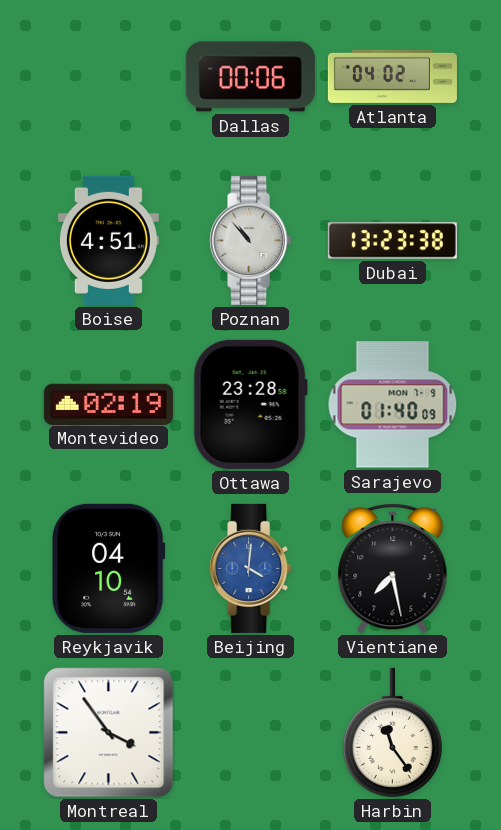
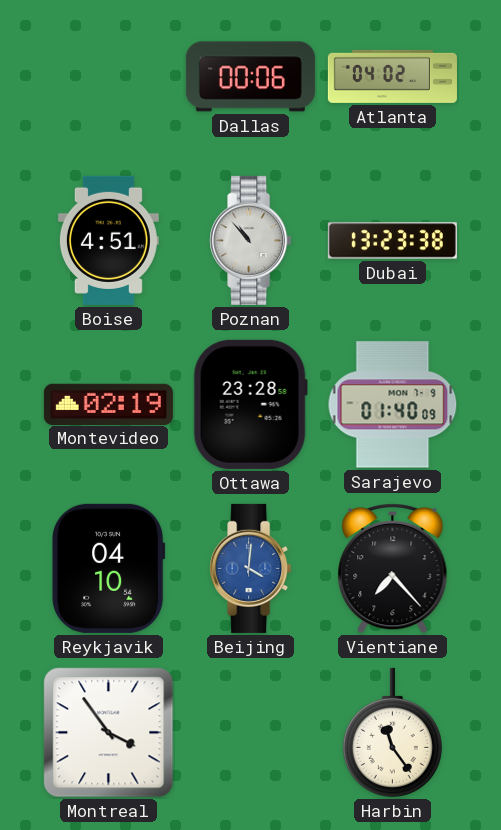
Vientiane: 7:28 -> 7:23
